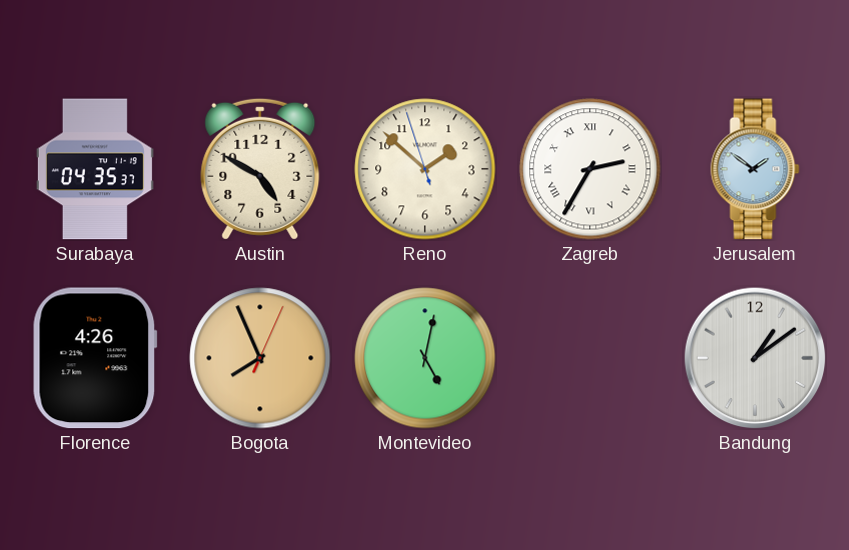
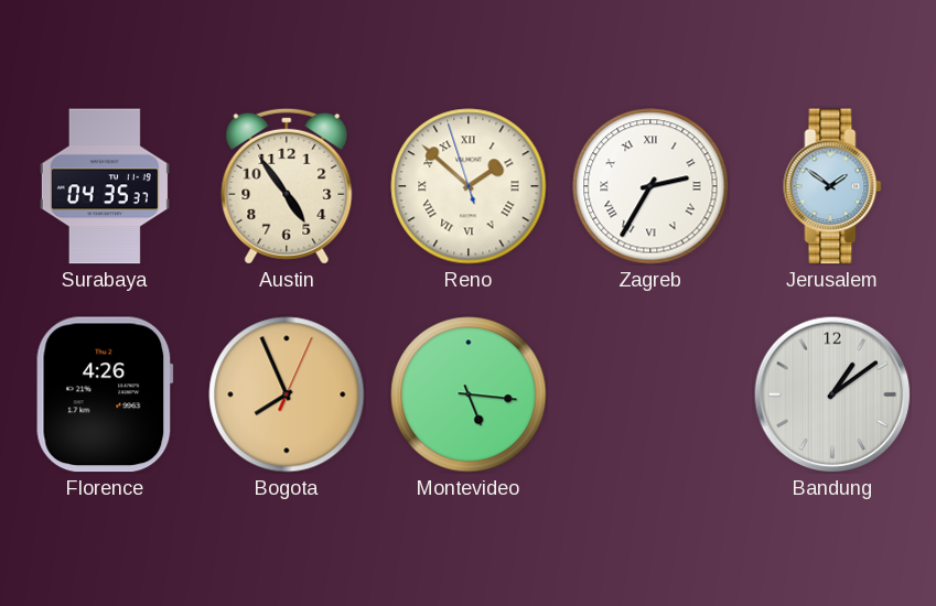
Austin: 4:50 -> 4:54
Reno numerals: Arabic -> Roman
Montevideo: 5:02 -> 5:16
